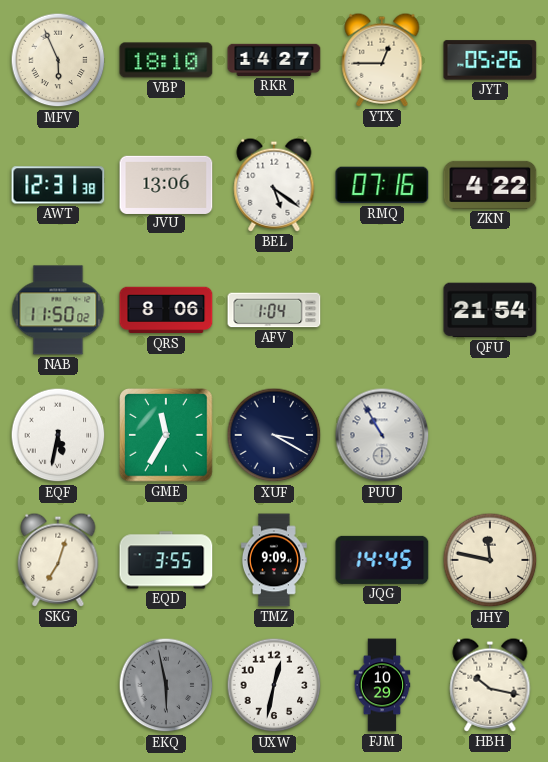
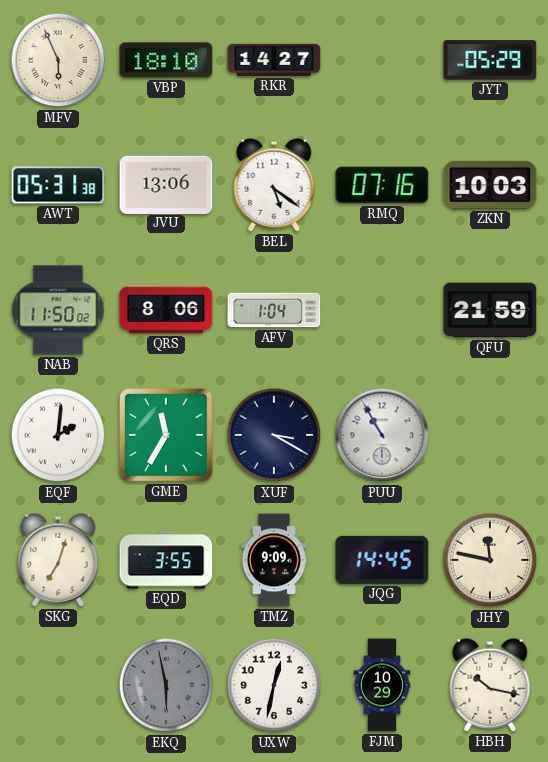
YTX: 12:45 -> none
JYT: 05:26 -> 05:29
AWT: 12:31 -> 05:31
ZKN: 4:22 -> 10:03
QFU: 21:54 -> 21:59
EQF: 5:32 -> 2:01
